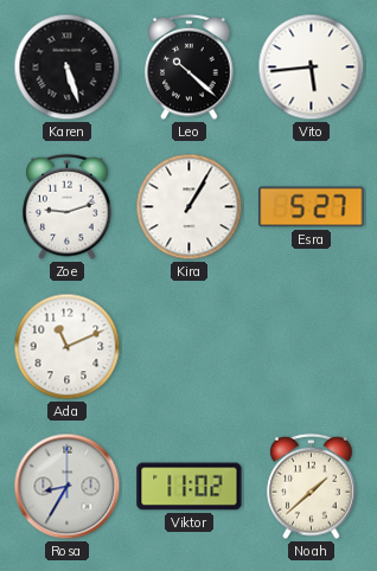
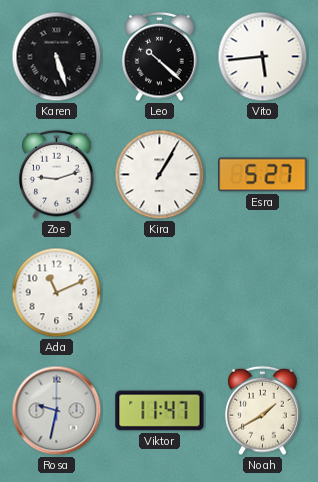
Rosa: 8:35 -> 9:32
Viktor: 11:02 -> 11:47
Noah: 1:38 -> 1:40
